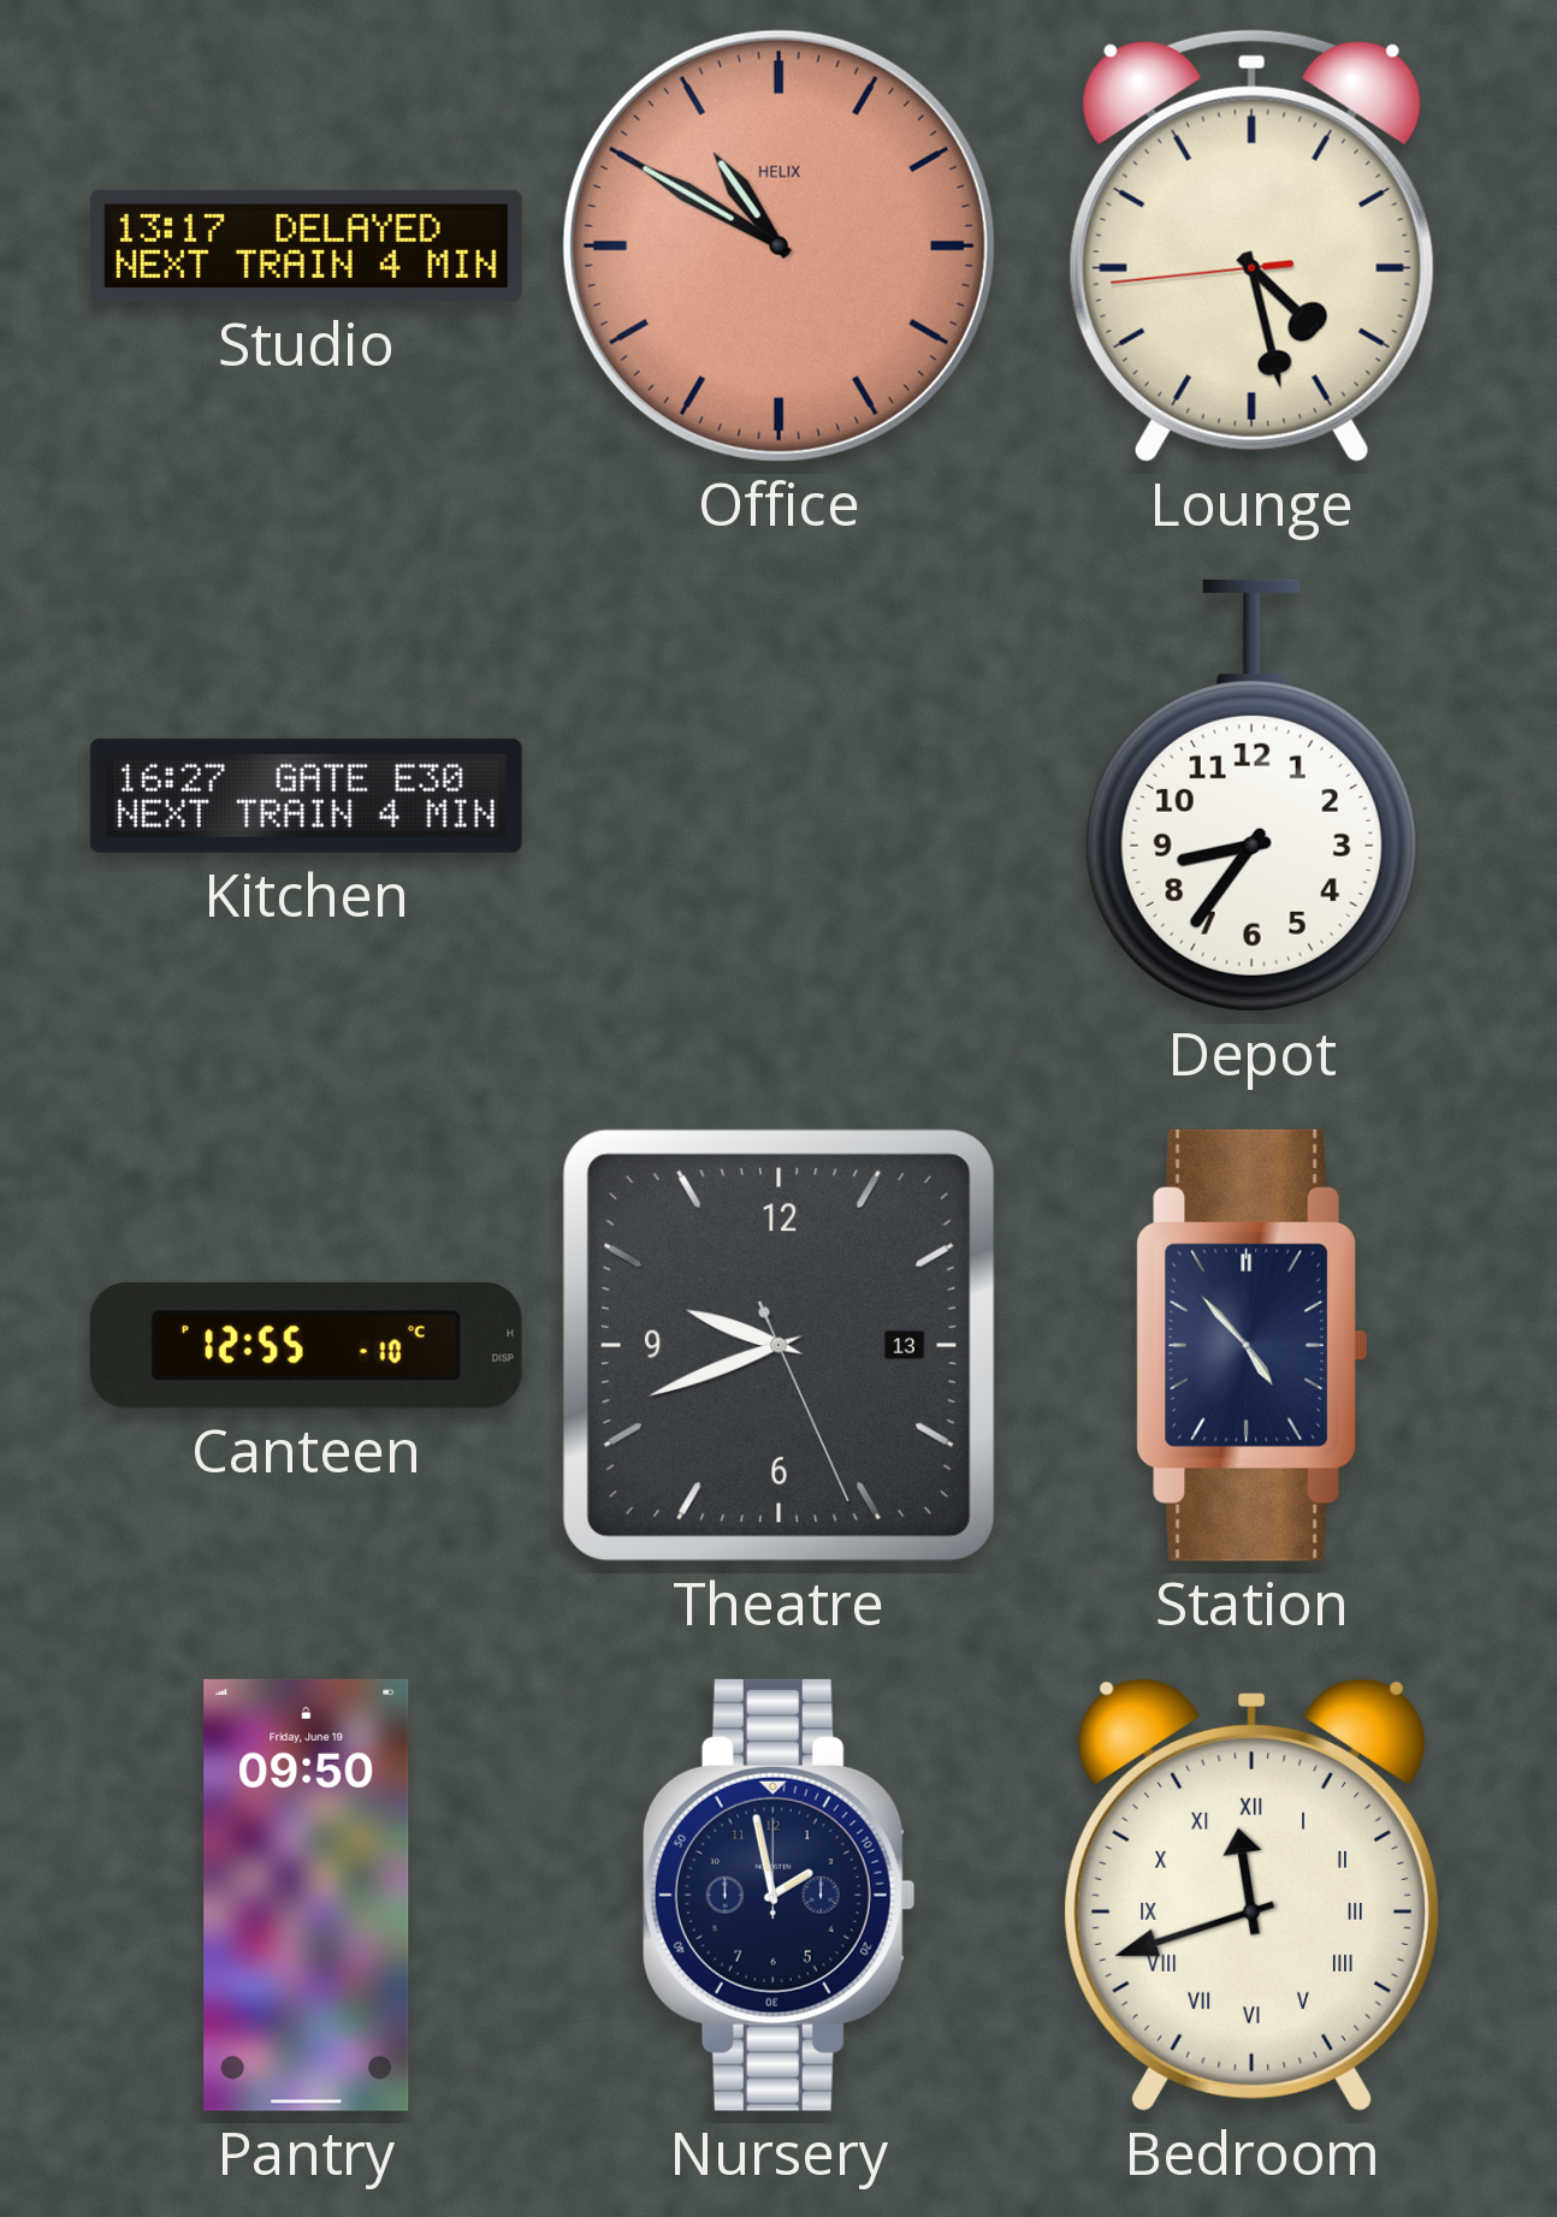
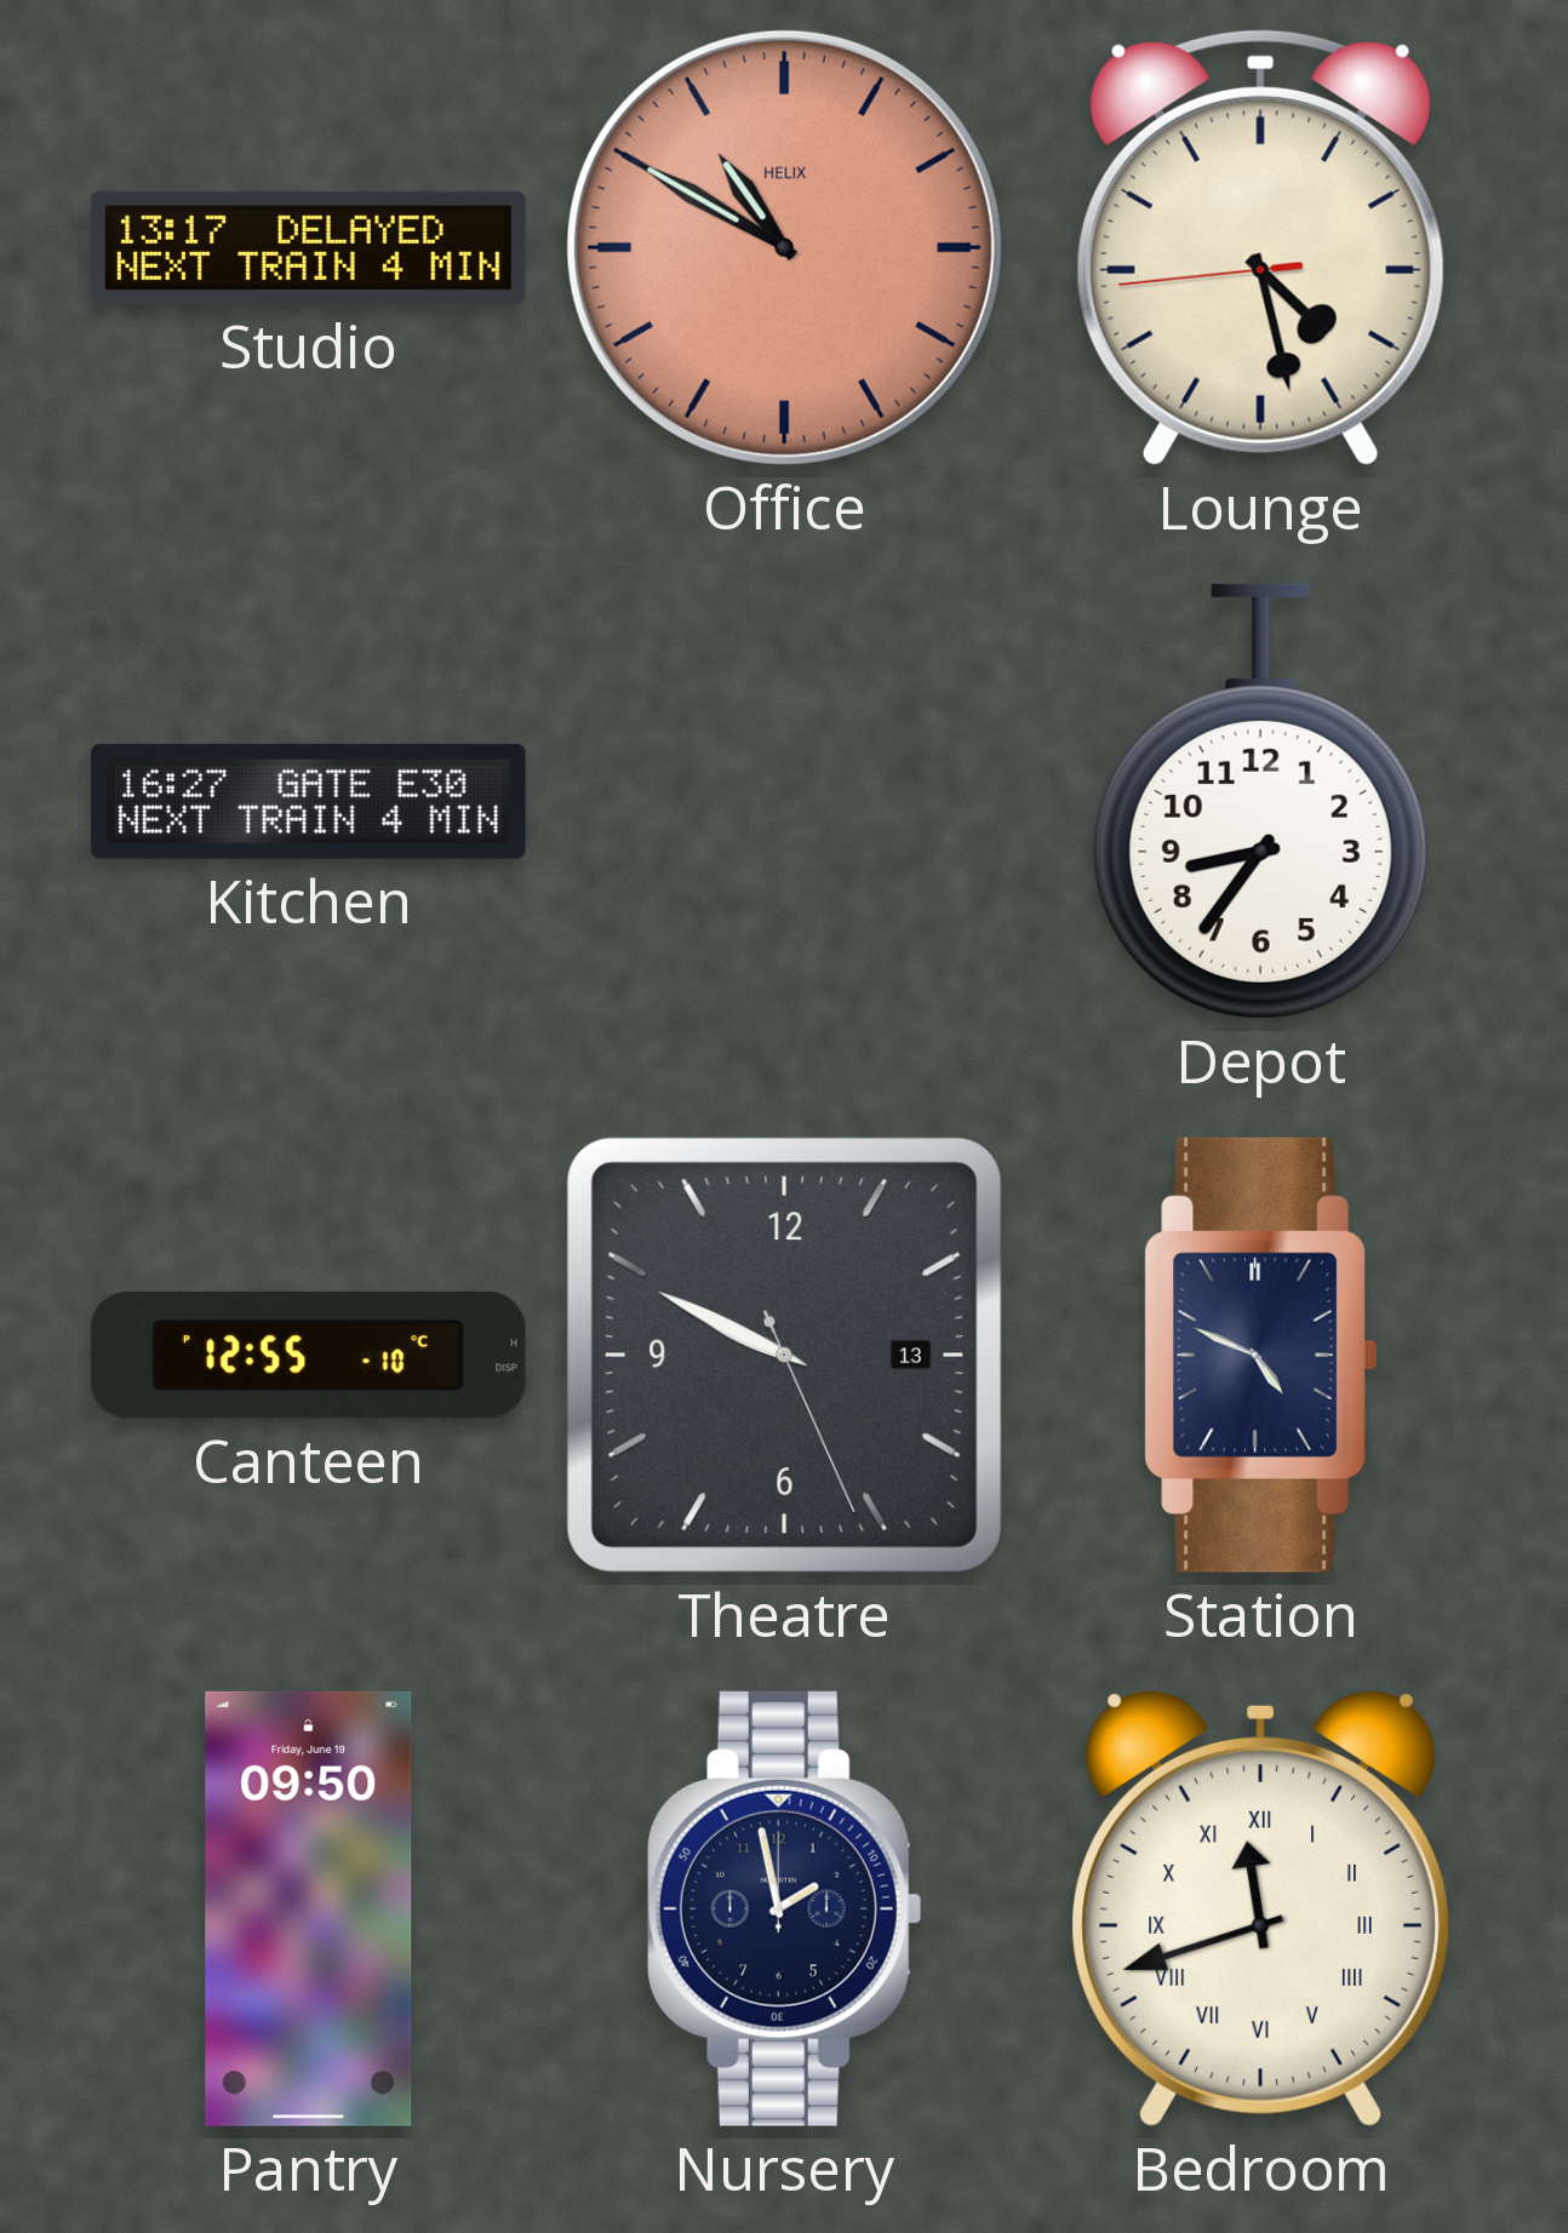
Theatre: 9:41 -> 9:49
Station: 4:53 -> 4:49
